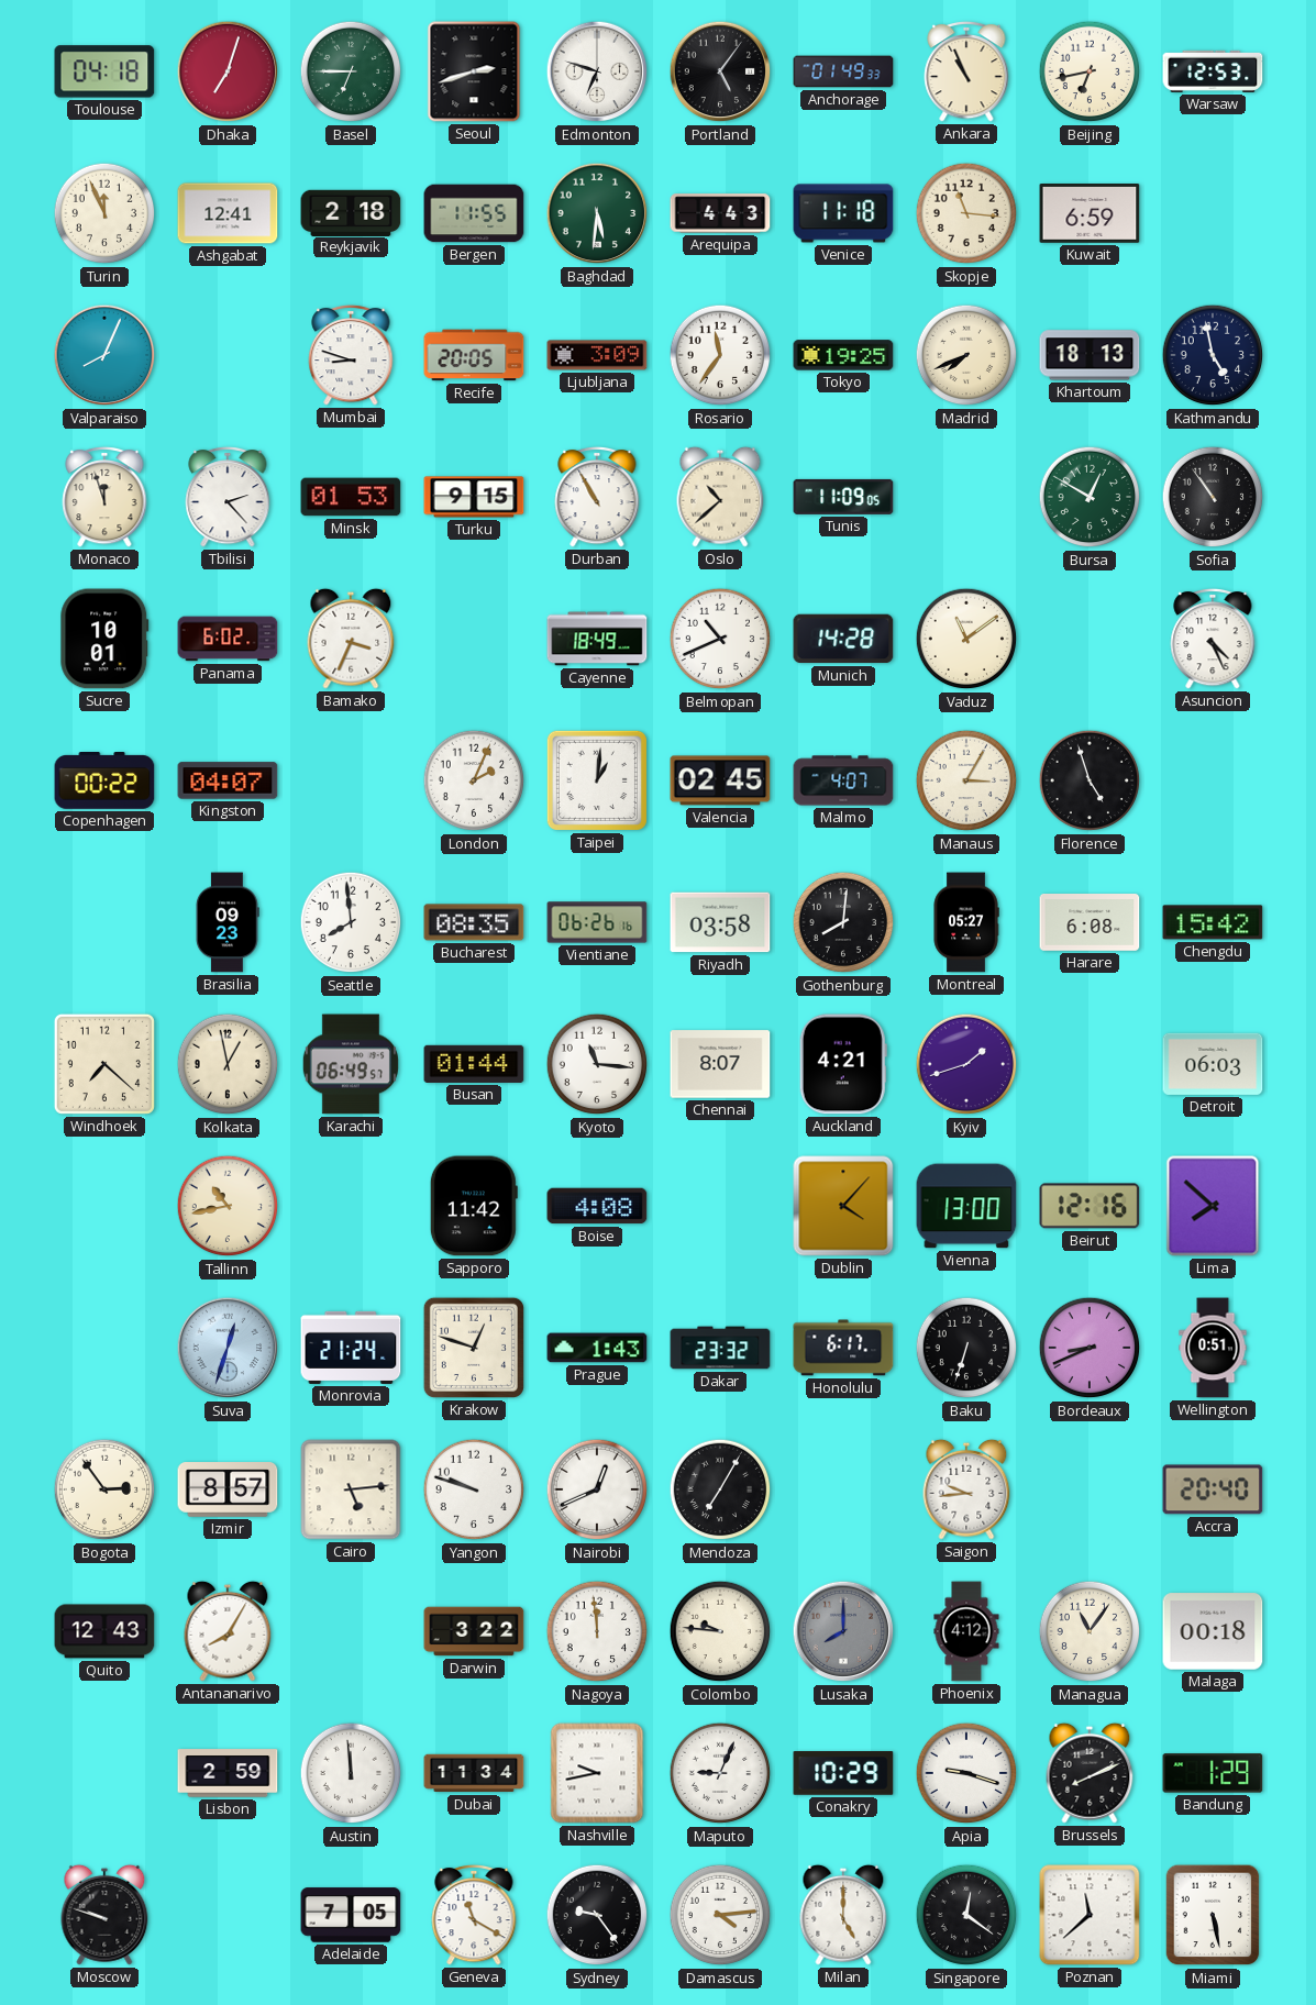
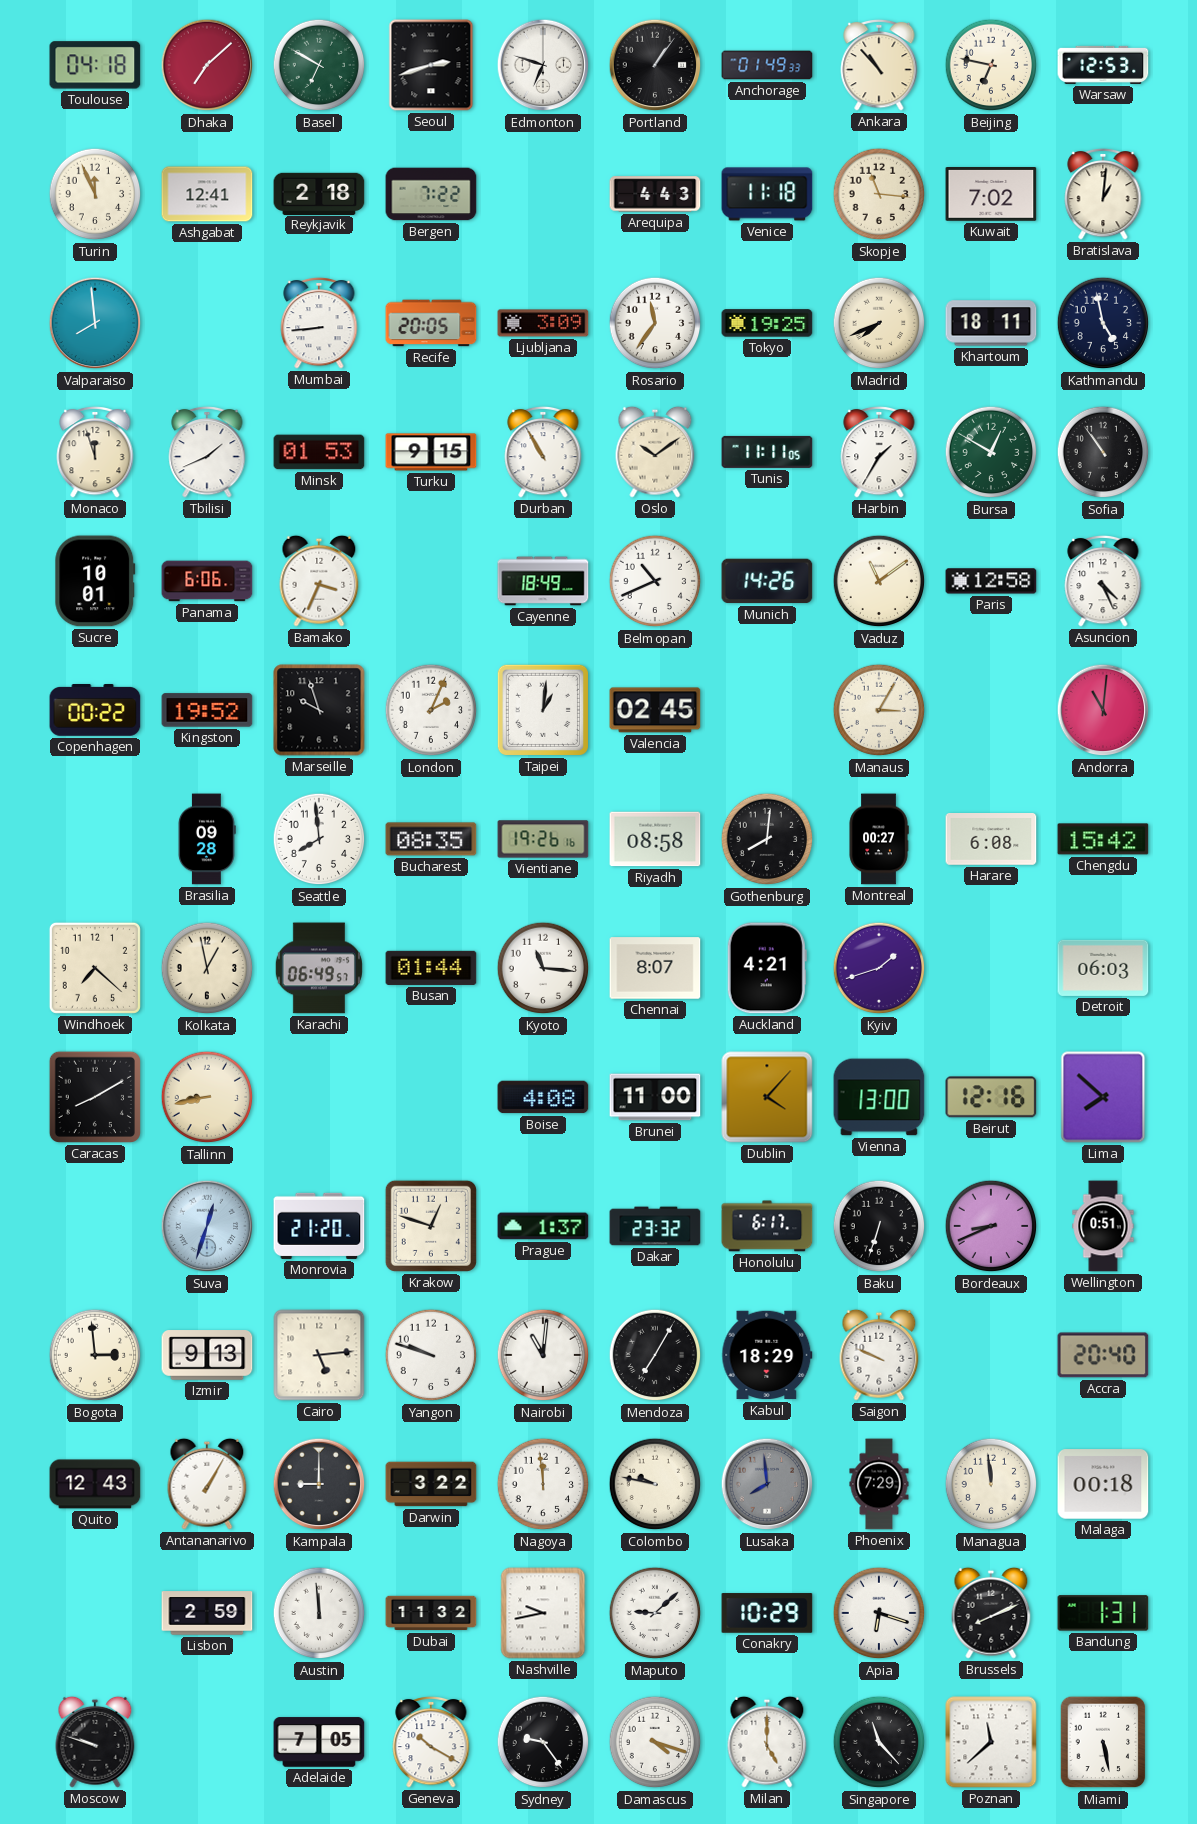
Dhaka: 7:03 -> 7:08
Basel: 6:45 -> 6:50
Portland: 5:06 -> 1:06
Ankara: 10:56 -> 10:53
Beijing: 6:43 -> 6:47
Bergen: 11:55 -> 7:22
Baghdad: 5:31 -> none
Kuwait: 6:59 -> 7:02
Bratislava: none -> 1:01
Valparaiso: 8:04 -> 7:59
Mumbai: 8:48 -> 8:44
Khartoum: 18:13 -> 18:11
Tbilisi: 2:23 -> 1:41
Oslo: 10:38 -> 10:09
Tunis: 11:09 -> 11:11
Harbin: none -> 1:35
Panama: 6:02 -> 6:06
Munich: 14:28 -> 14:26
Paris: none -> 12:58
Kingston: 04:07 -> 19:52
Marseille: none -> 9:57
Malmo: 4:07 -> none
Florence: 4:57 -> none
Andorra: none -> 11:01
Brasilia: 09:23 -> 09:28
Vientiane: 06:26 -> 19:26
Riyadh: 03:58 -> 08:58
Montreal: 05:27 -> 00:27
Caracas: none -> 8:10
Tallinn: 10:43 -> 8:43
Sapporo: 11:42 -> none
Brunei: none -> 11:00
Monrovia: 21:24 -> 21:20
Prague: 1:43 -> 1:37
Bogota: 2:54 -> 2:59
Izmir: 8:57 -> 9:13
Nairobi: 12:41 -> 11:01
Kabul: none -> 18:29
Saigon: 9:44 -> 9:49
Antananarivo: 8:05 -> 1:05
Kampala: none -> 9:00
Colombo: 9:46 -> 9:47
Lusaka: 8:00 -> 7:59
Phoenix: 4:12 -> 7:29
Managua: 11:06 -> 11:59
Dubai: 11:34 -> 11:32
Maputo: 9:04 -> 9:08
Apia: 9:18 -> 6:18
Bandung: 1:29 -> 1:31
Geneva: 11:20 -> 10:20
Damascus: 4:14 -> 4:18
Singapore: 12:21 -> 11:23
